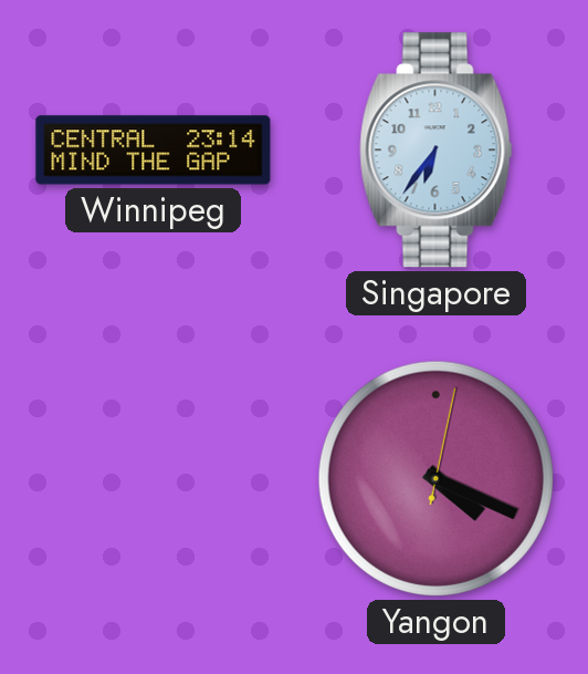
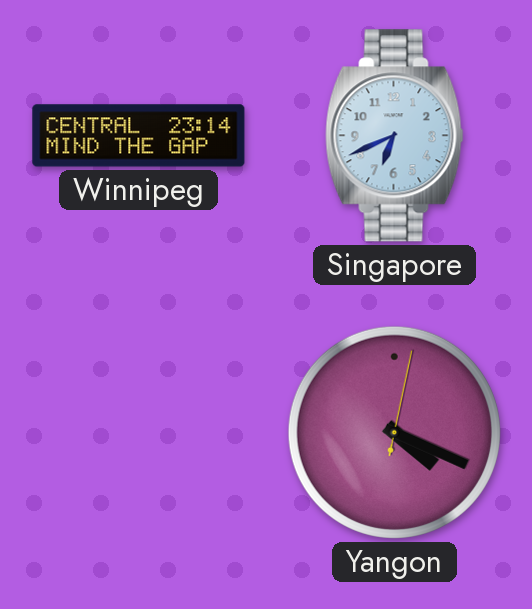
Singapore: 6:36 -> 6:41
